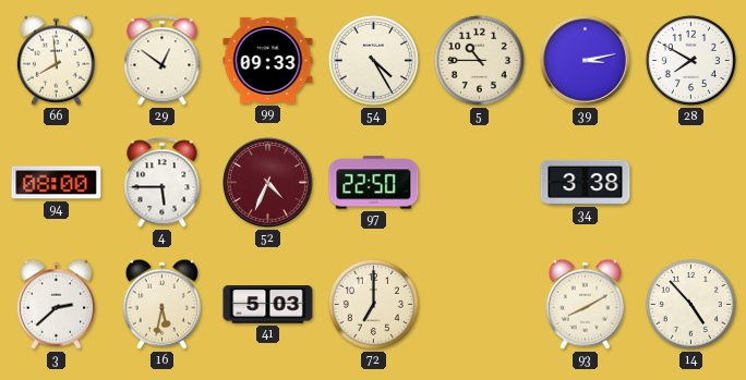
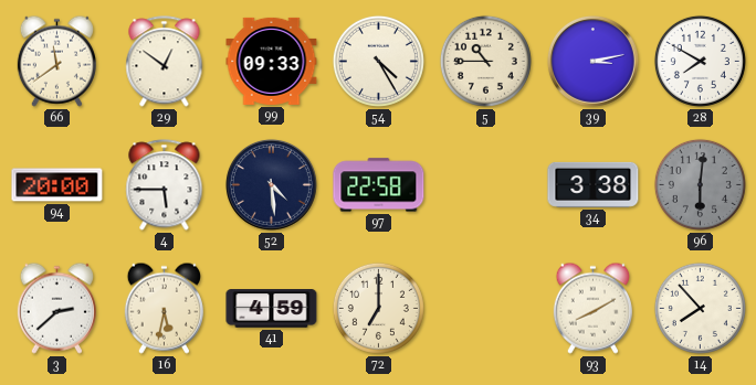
66: 7:59 -> 11:39
94: 08:00 -> 20:00
52: 4:34 -> 4:29
52 dial: burgundy -> navy
97: 22:50 -> 22:58
96: none -> 6:01
41: 5:03 -> 4:59
14: 4:53 -> 7:53
